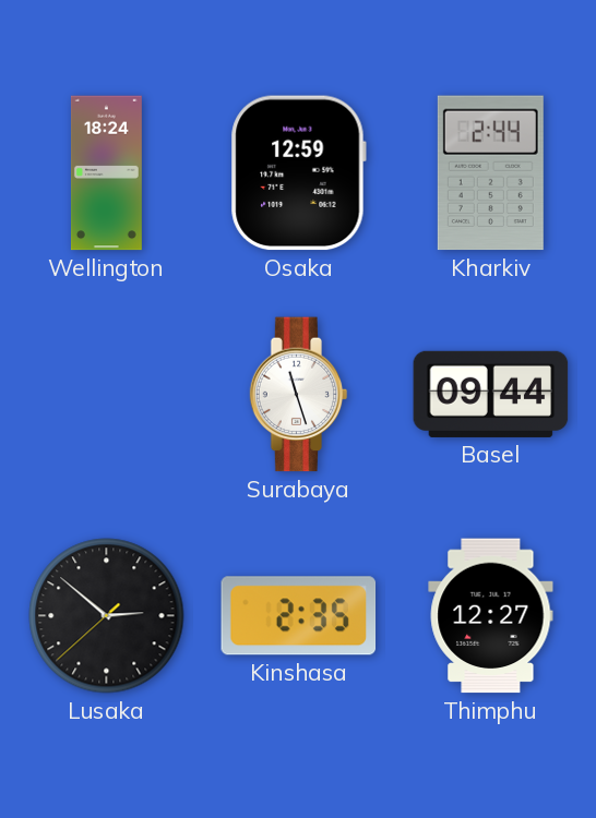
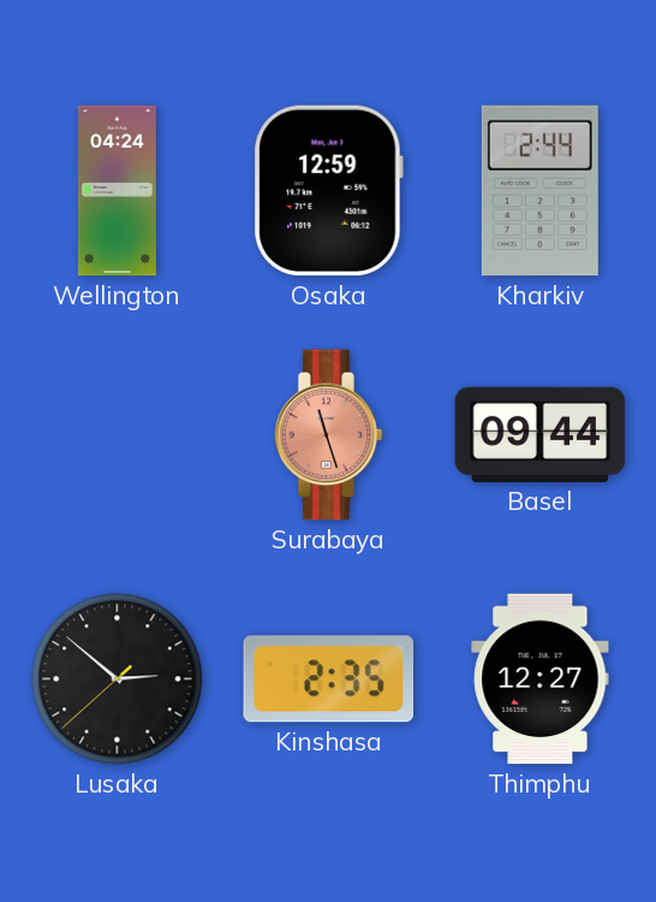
Wellington: 18:24 -> 04:24
Surabaya dial: white -> salmon
